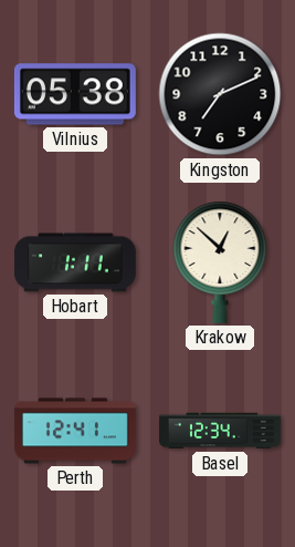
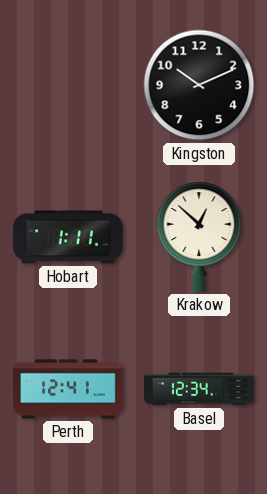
Vilnius: 05:38 -> none
Kingston: 7:11 -> 10:11
